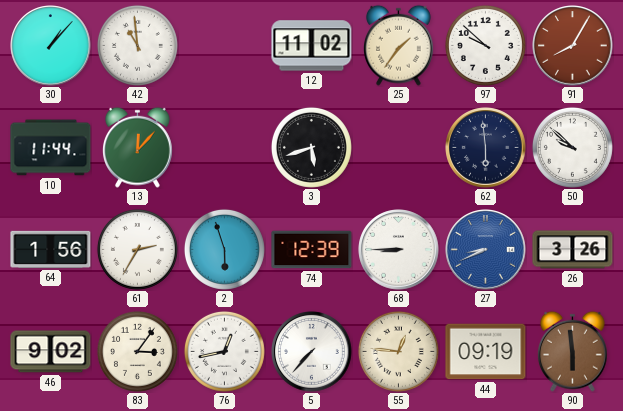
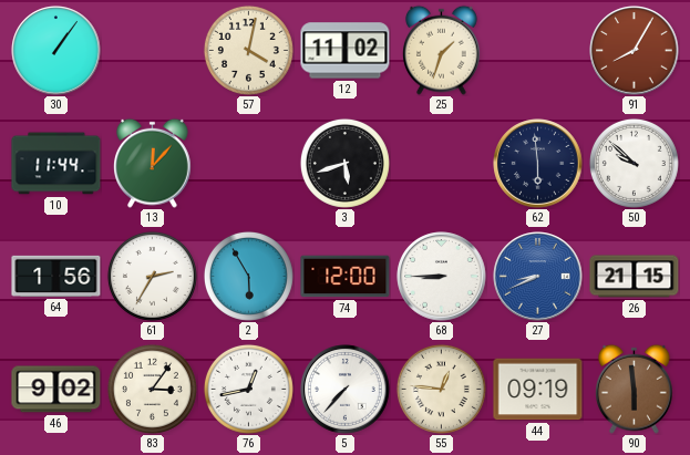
30: 1:07 -> 1:06
42: 10:59 -> none
57: none -> 4:02
25: 1:36 -> 1:33
97: 9:52 -> none
2: 5:57 -> 5:55
74: 12:39 -> 12:00
26: 3:26 -> 21:15
